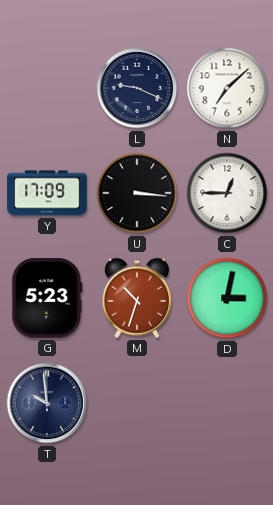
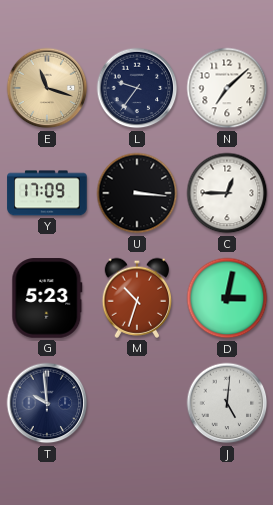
E: none -> 11:18
L: 9:19 -> 9:36
J: none -> 5:01
